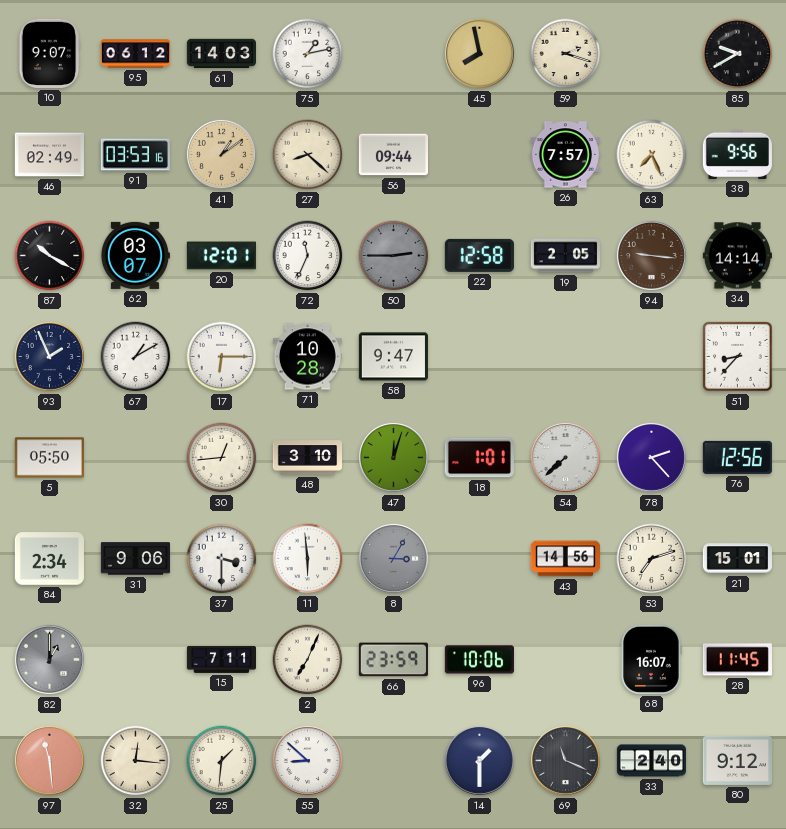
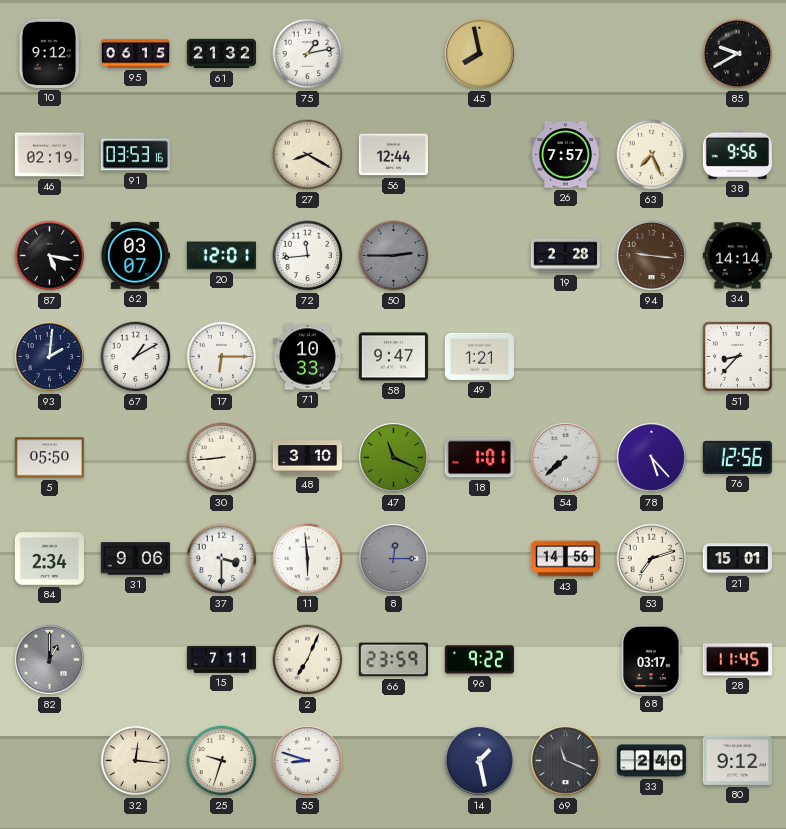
10: 9:07 -> 9:12
95: 06:12 -> 06:15
61: 14:03 -> 21:32
59: 2:18 -> none
46: 02:49 -> 02:19
41: 1:09 -> none
27: 8:22 -> 8:20
56: 09:44 -> 12:44
87: 10:20 -> 5:17
72: 11:34 -> 11:44
22: 12:58 -> none
19: 2:05 -> 2:28
93: 1:56 -> 2:01
71: 10:28 -> 10:33
49: none -> 1:21
30: 12:44 -> 8:44
47: 12:03 -> 11:19
78: 2:23 -> 5:23
8: 3:05 -> 12:15
96: 10:06 -> 9:22
68: 16:07 -> 03:17
97: 11:29 -> none
25: 1:31 -> 9:33
55: 8:52 -> 8:48
14: 1:30 -> 1:28
